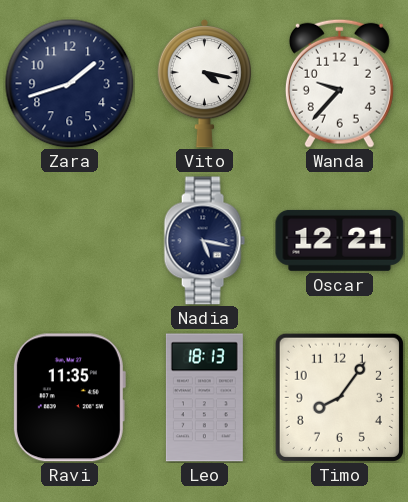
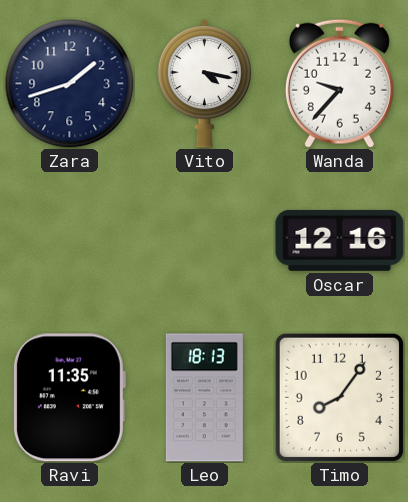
Nadia: 5:17 -> none
Oscar: 12:21 -> 12:16
